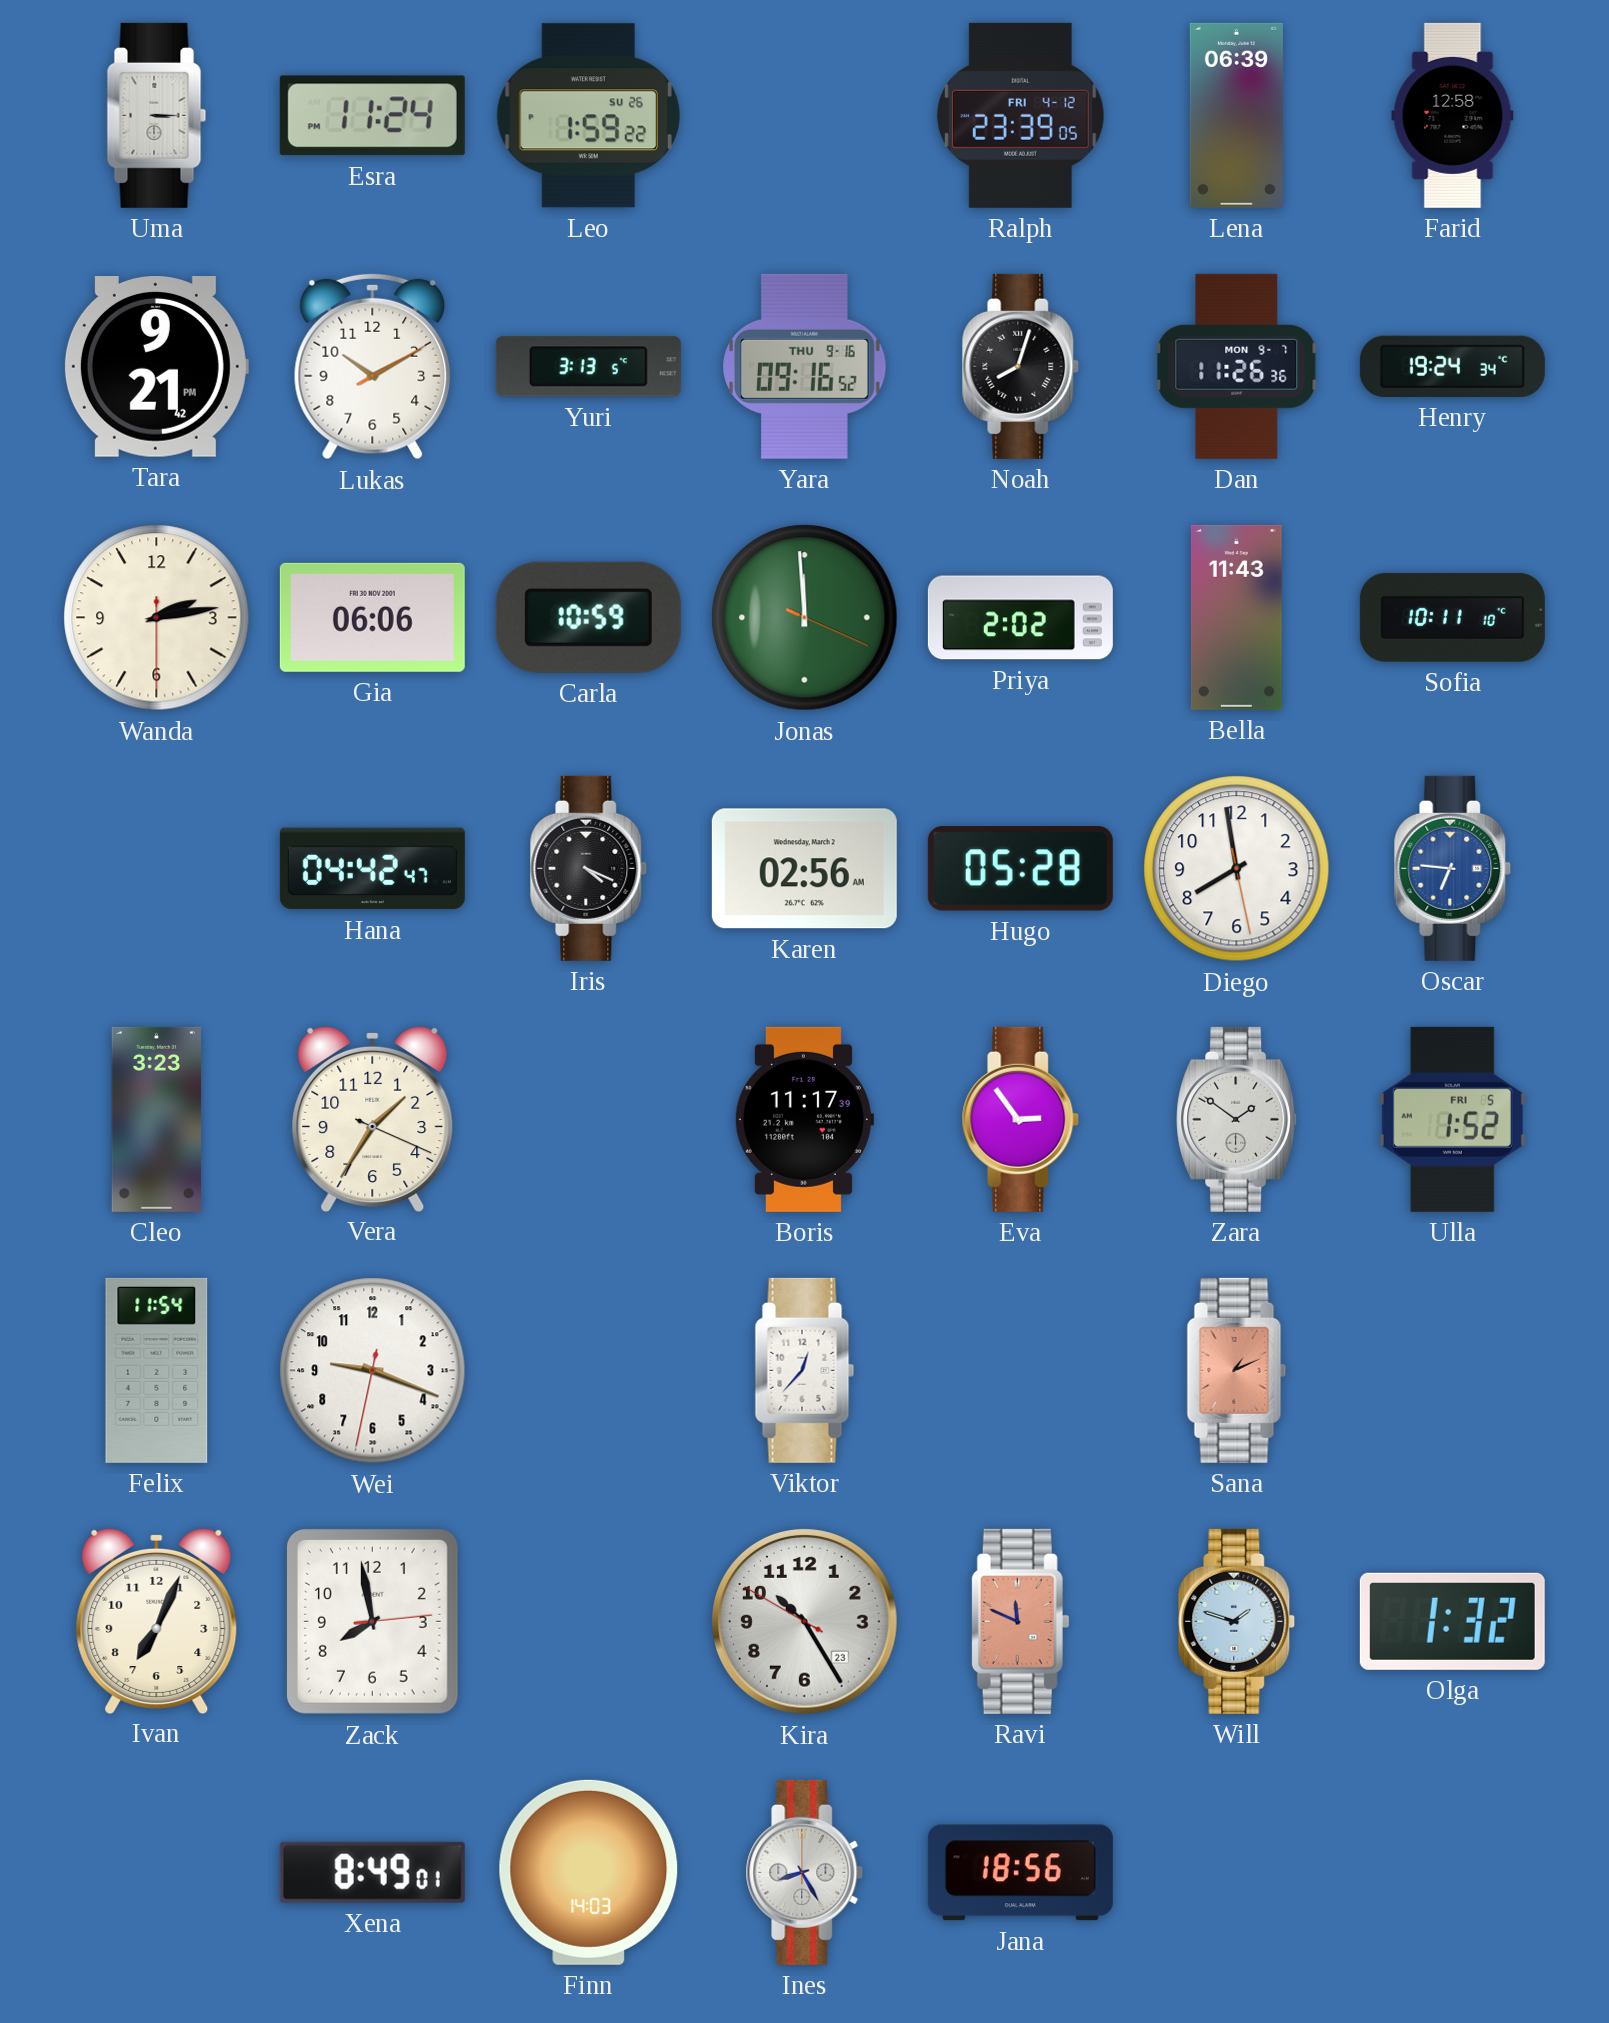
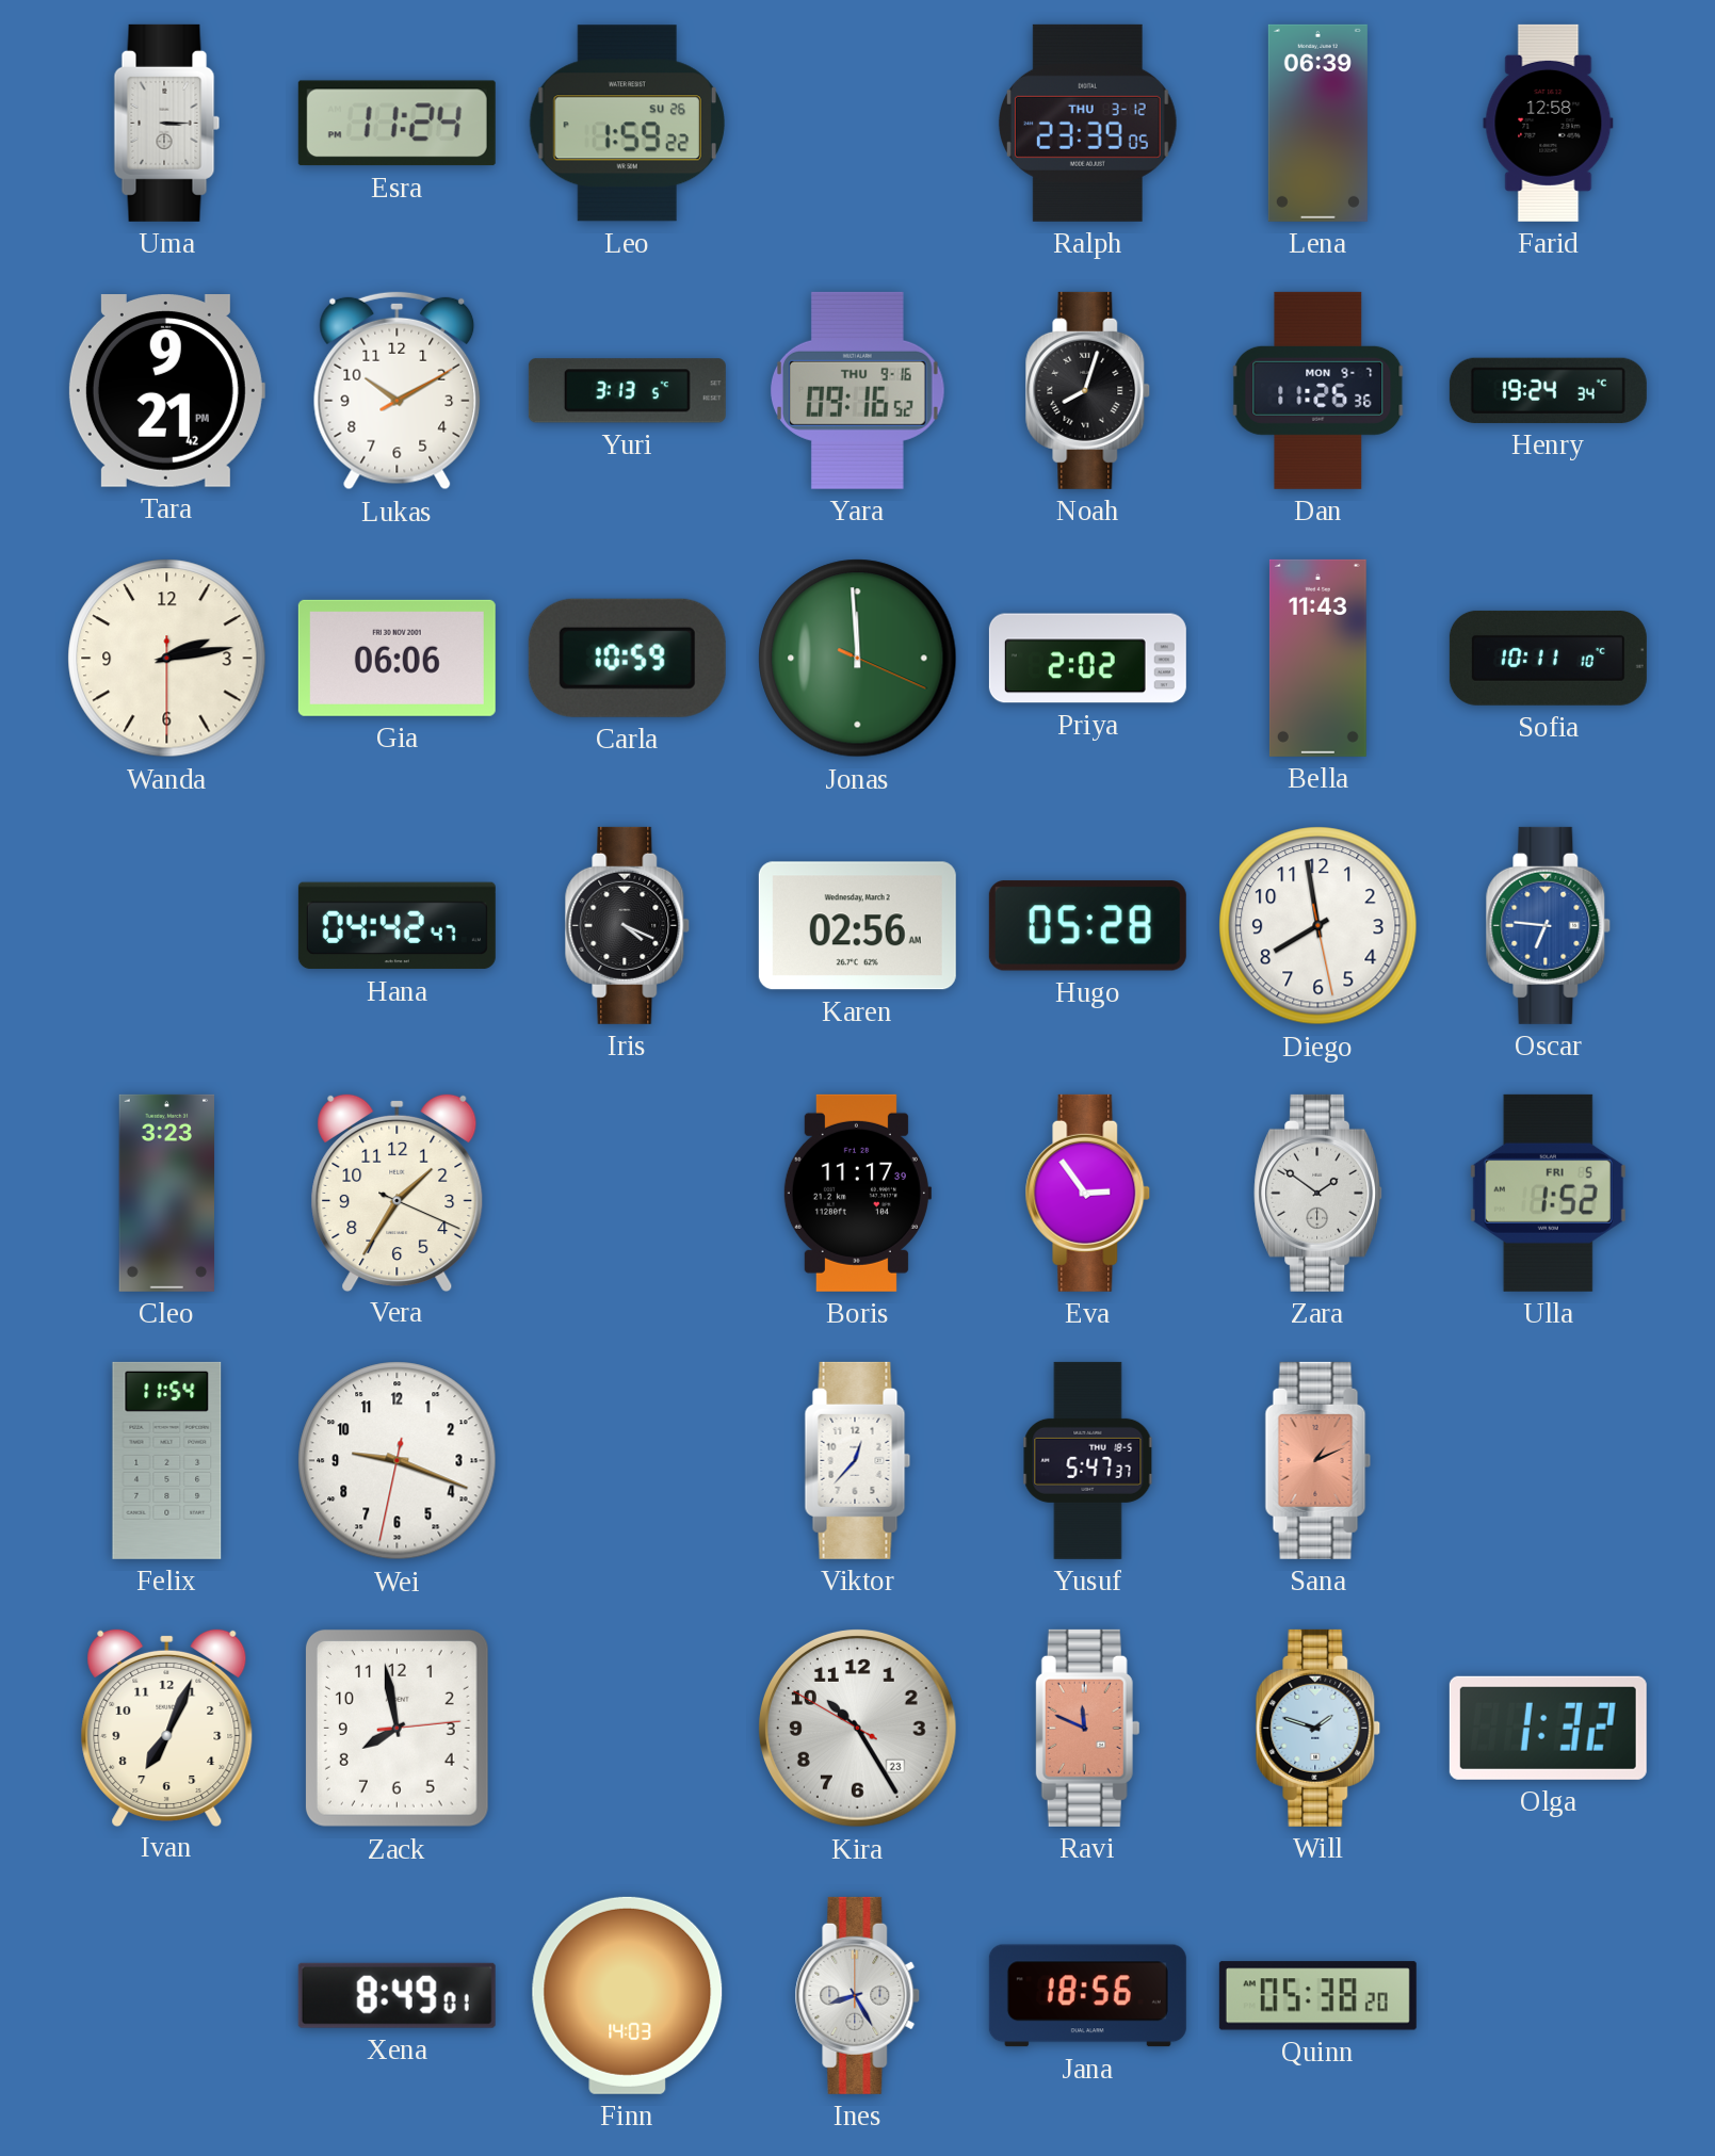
Ralph date: FRI 4-12 -> THU 3-12
Yusuf: none -> 5:47
Quinn: none -> 05:38
